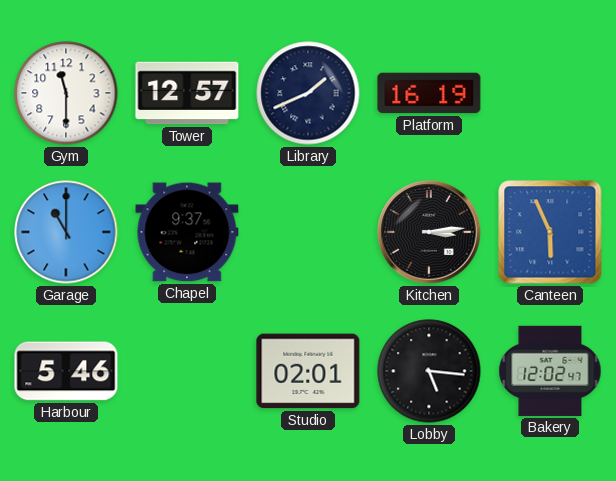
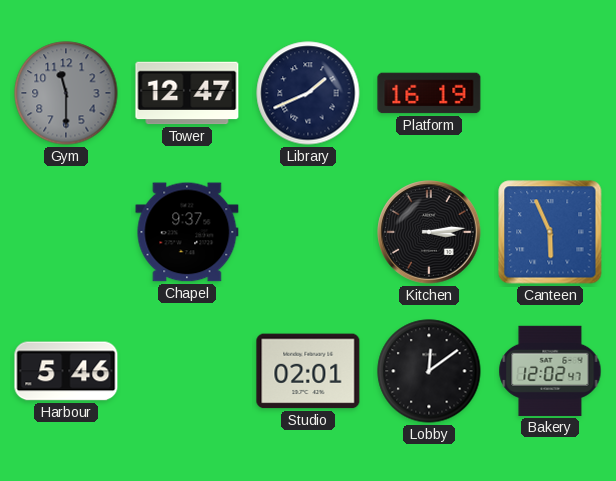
Gym dial: white -> grey
Tower: 12:57 -> 12:47
Garage: 11:00 -> none
Lobby: 5:16 -> 12:09
